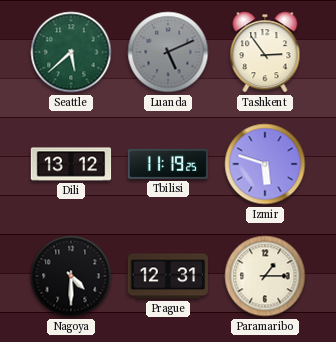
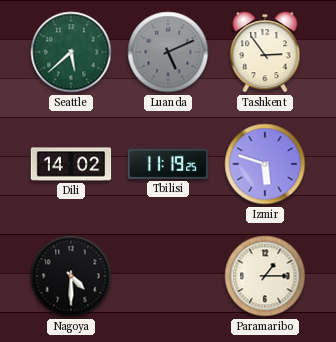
Dili: 13:12 -> 14:02
Prague: 12:31 -> none
